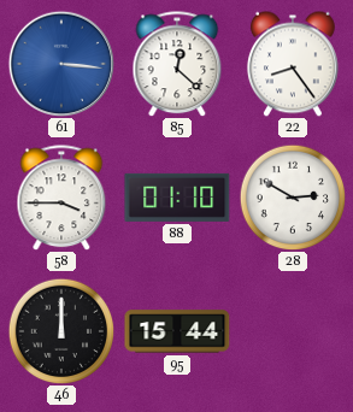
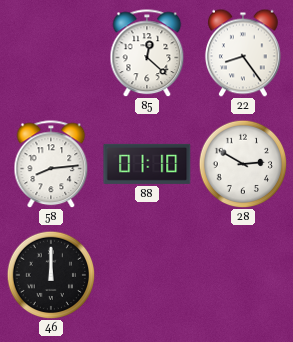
61: 3:16 -> none
58: 3:45 -> 8:14
95: 15:44 -> none
